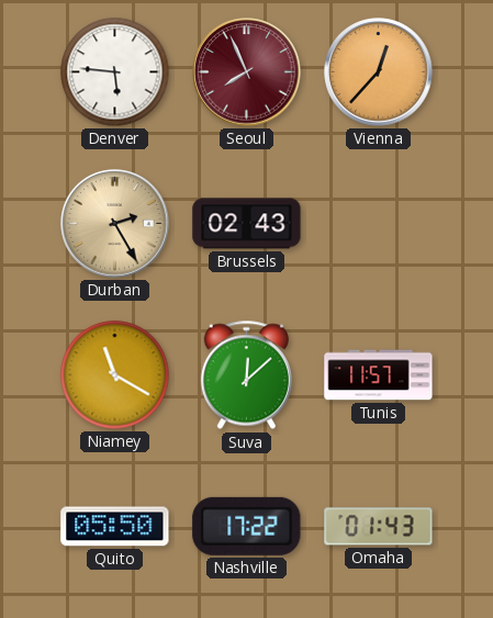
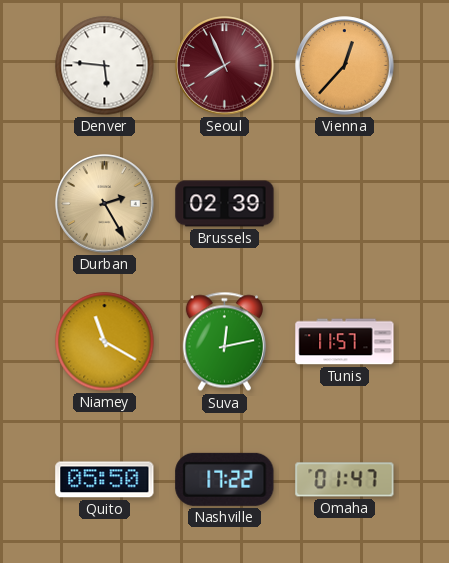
Brussels: 02:43 -> 02:39
Suva: 12:08 -> 12:13
Omaha: 01:43 -> 01:47
